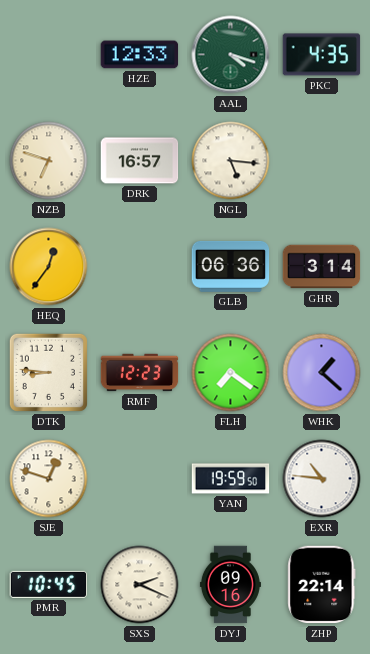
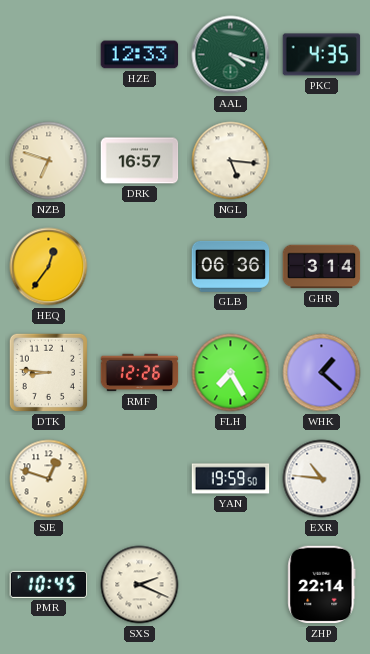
RMF: 12:23 -> 12:26
FLH: 7:21 -> 7:25
DYJ: 09:16 -> none
